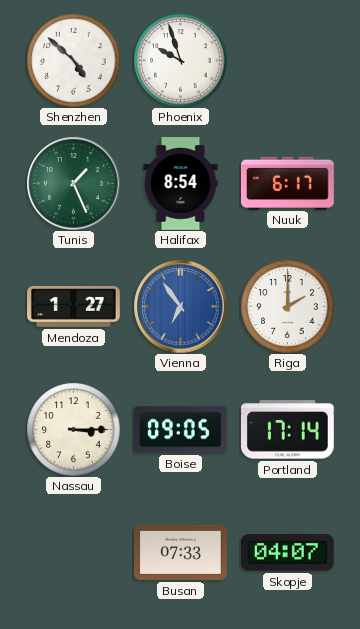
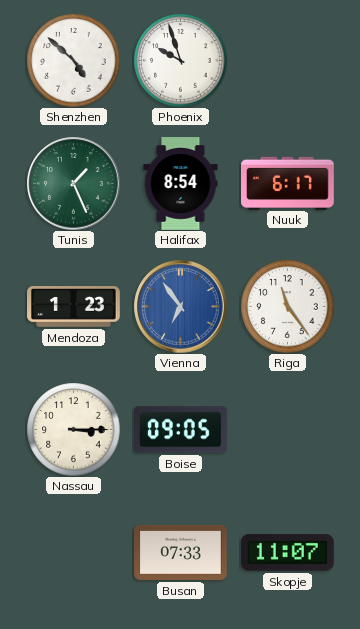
Mendoza: 1:27 -> 1:23
Riga: 2:00 -> 11:24
Portland: 17:14 -> none
Skopje: 04:07 -> 11:07
